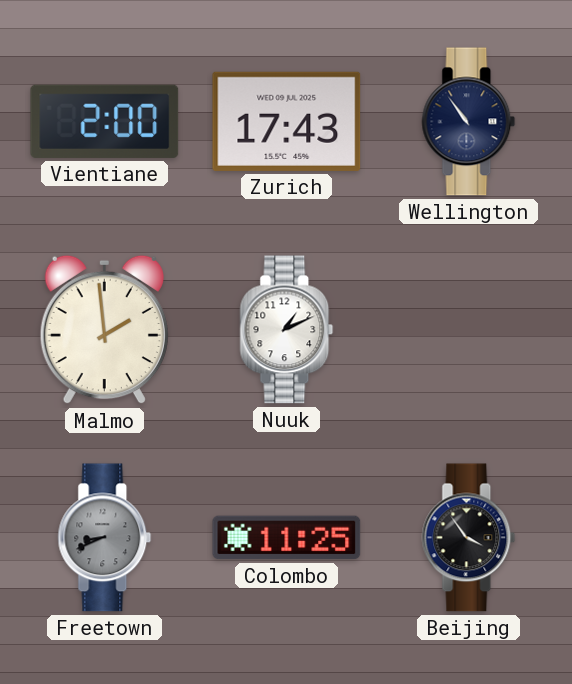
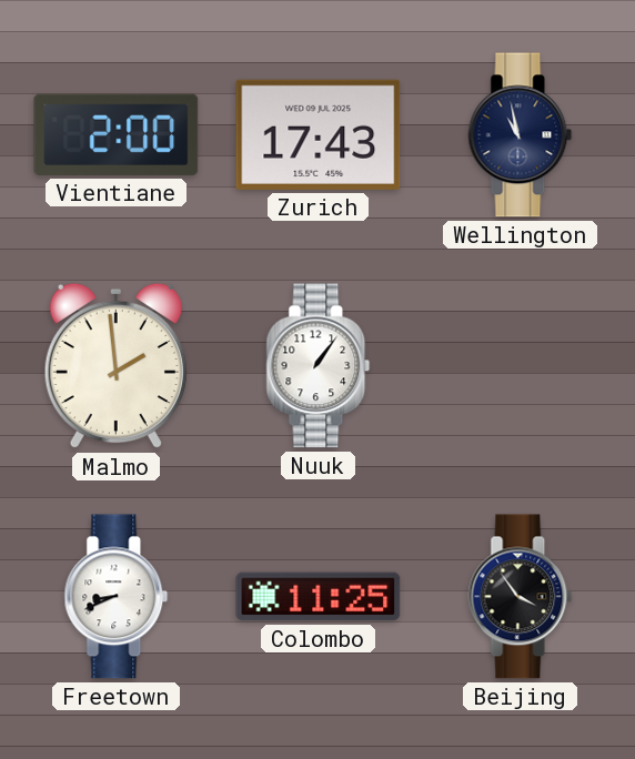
Wellington: 10:54 -> 10:58
Nuuk: 1:11 -> 1:06
Freetown dial: grey -> white
